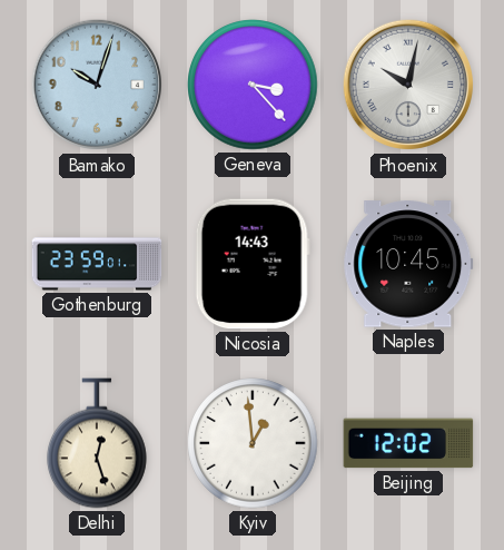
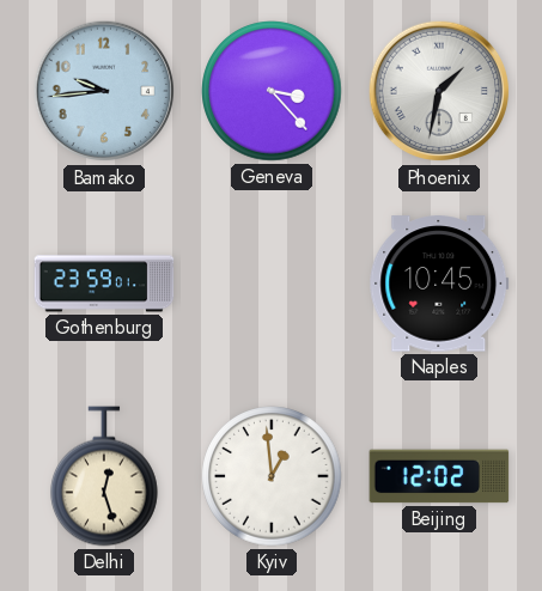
Bamako: 10:03 -> 9:44
Phoenix: 10:02 -> 1:32
Nicosia: 14:43 -> none
